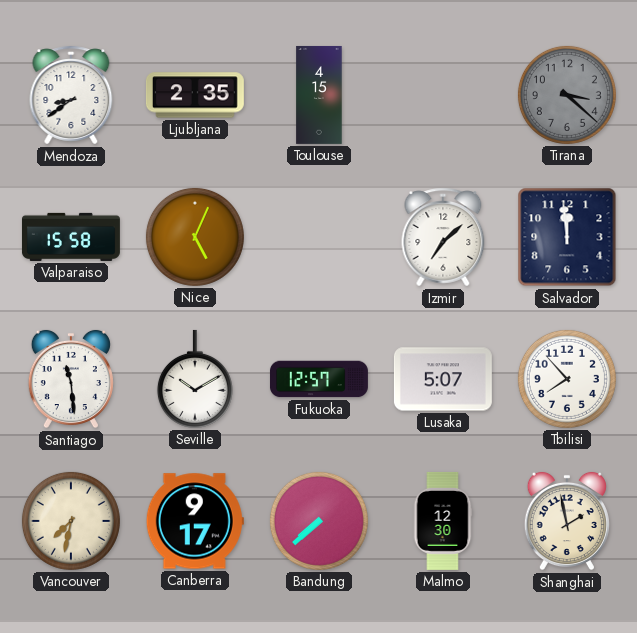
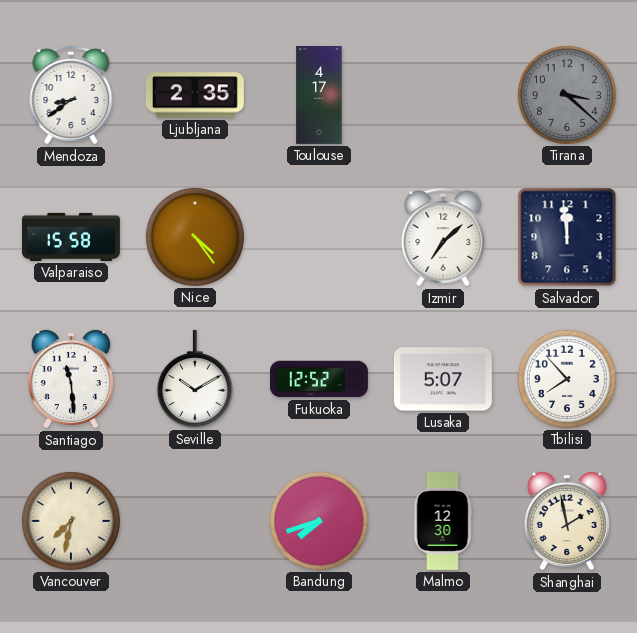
Toulouse: 4:15 -> 4:17
Nice: 5:04 -> 4:24
Fukuoka: 12:57 -> 12:52
Canberra: 9:17 -> none
Bandung: 7:38 -> 7:42
